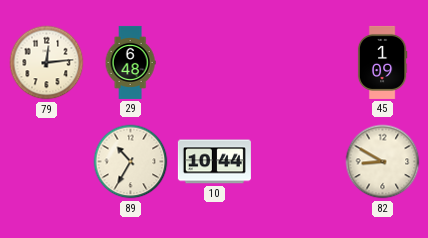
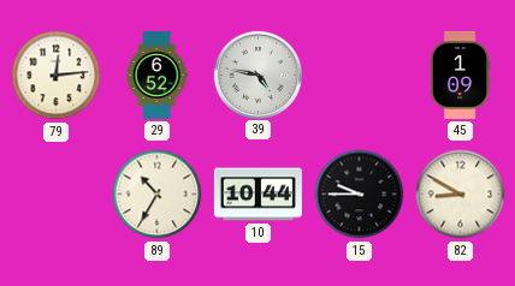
29: 6:48 -> 6:52
39: none -> 4:47
15: none -> 9:45
